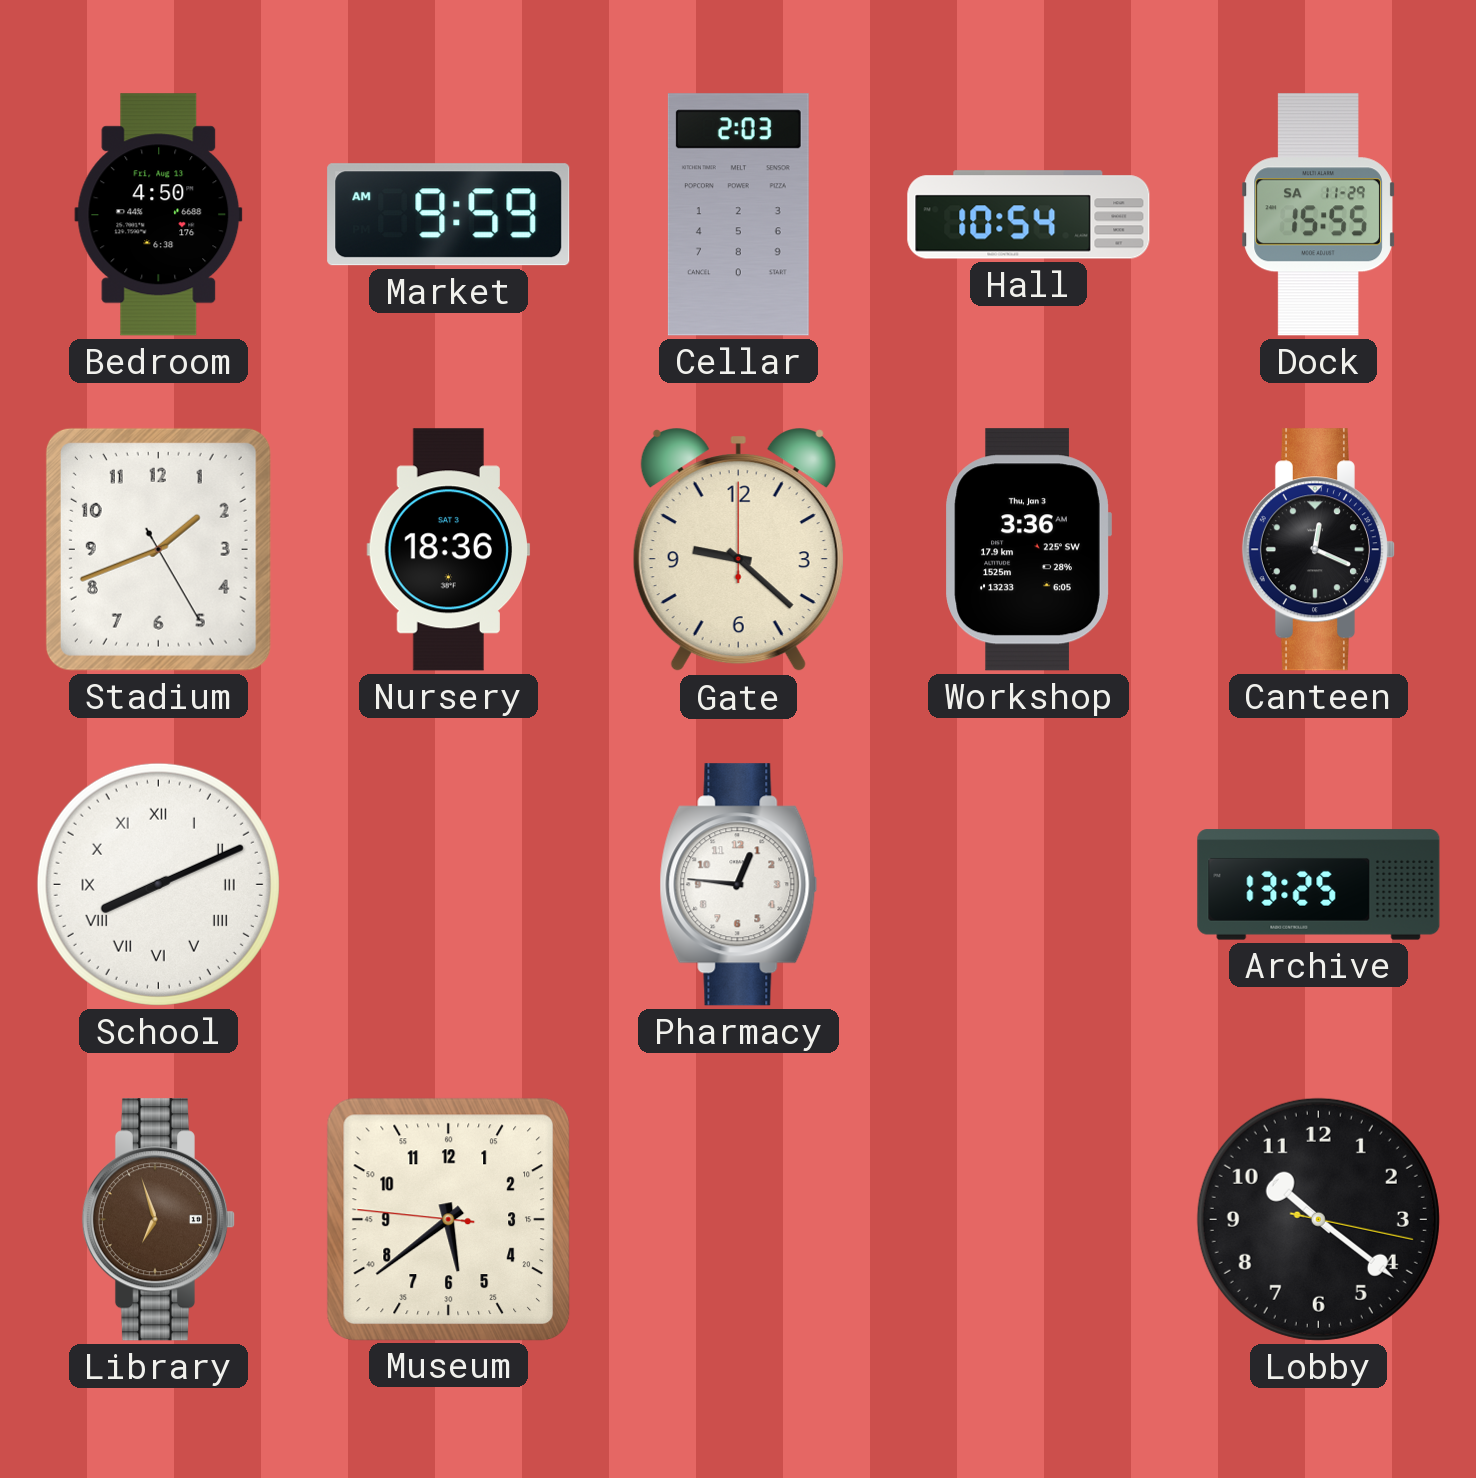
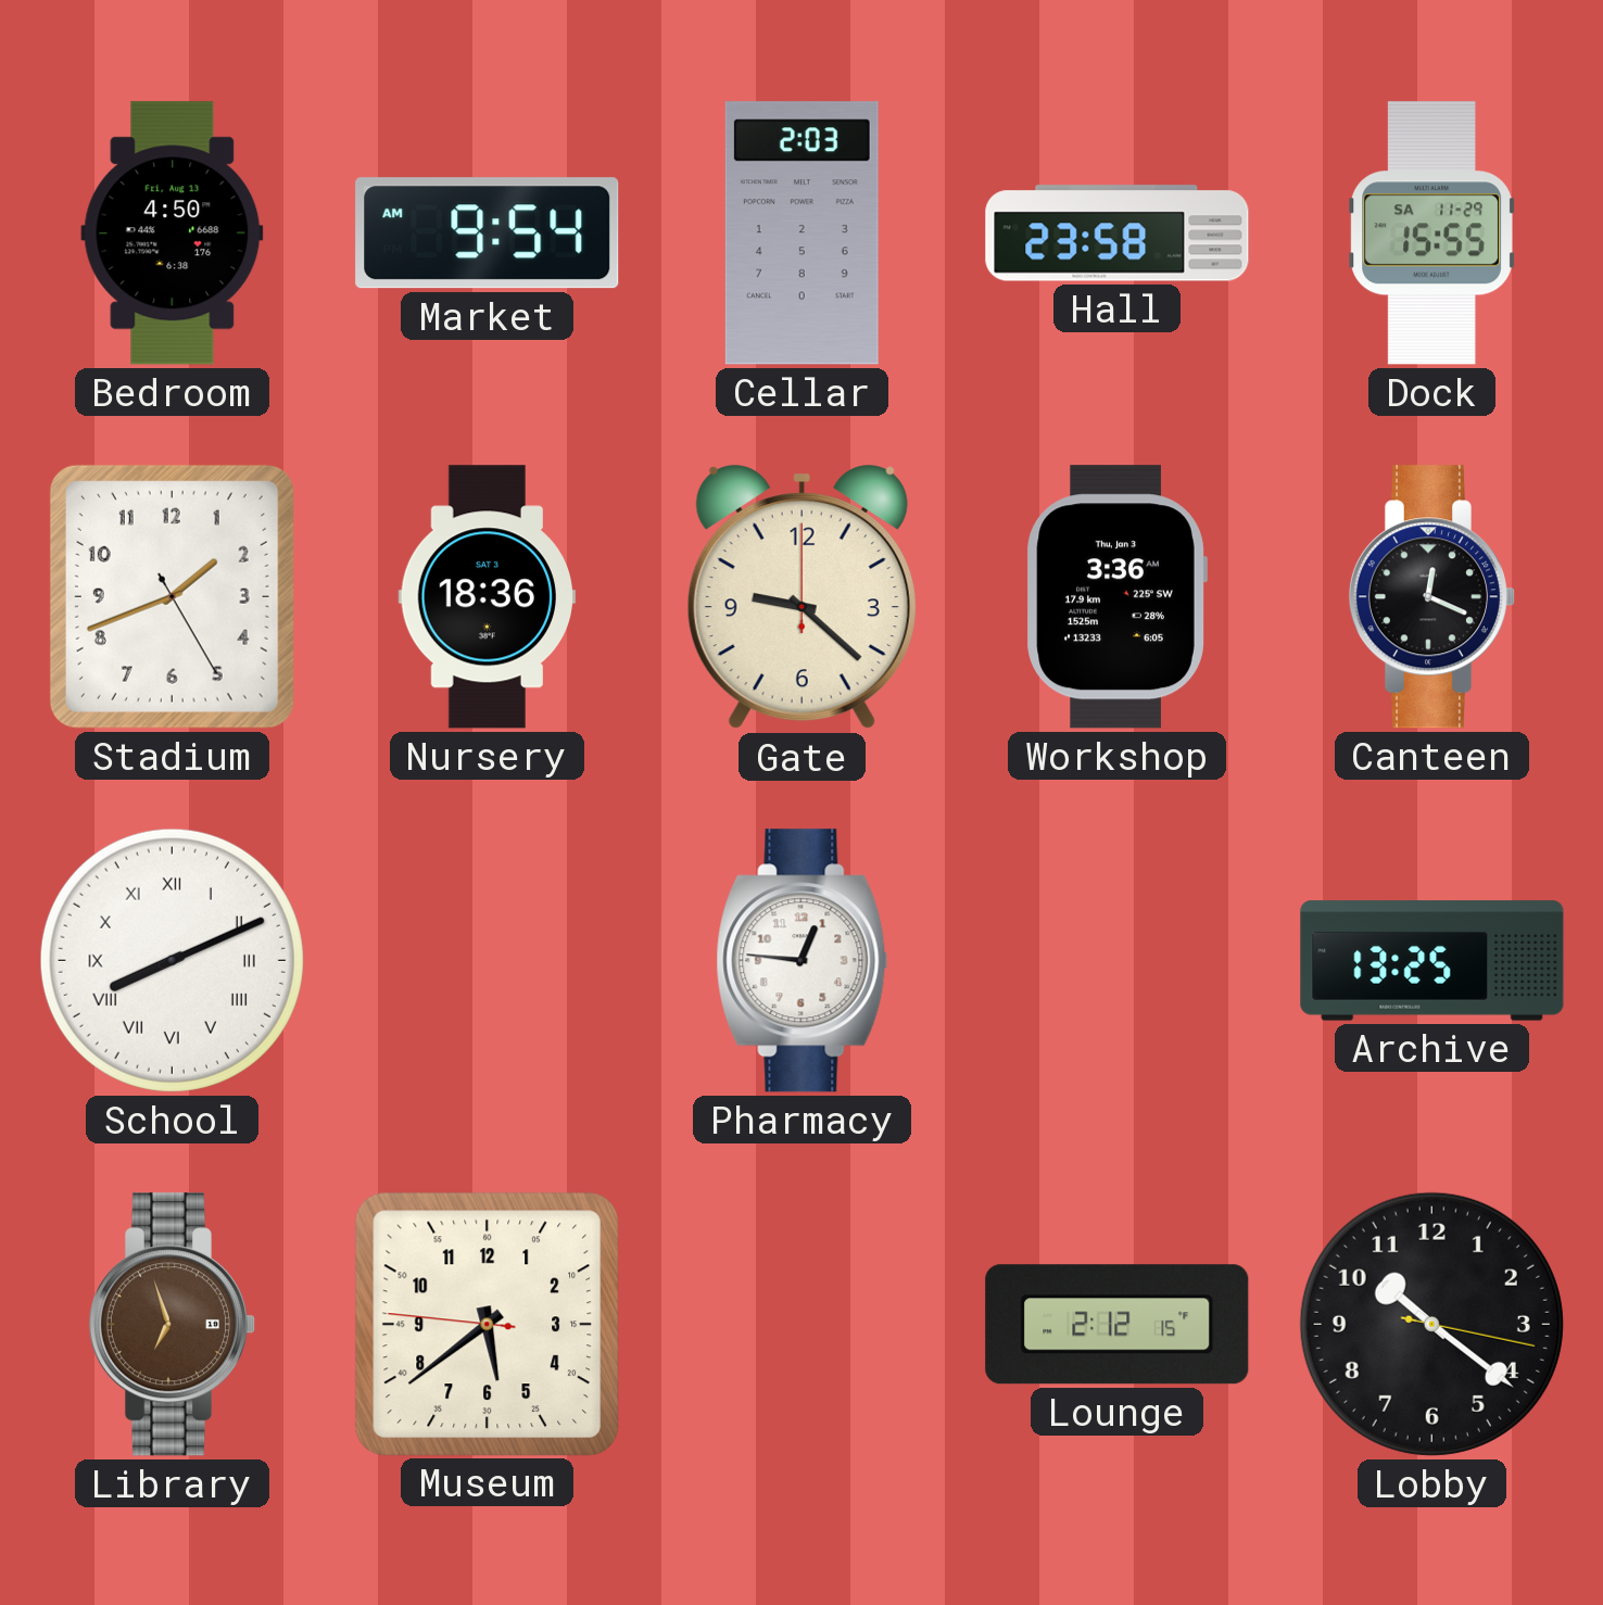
Market: 9:59 -> 9:54
Hall: 10:54 -> 23:58
Lounge: none -> 2:12
